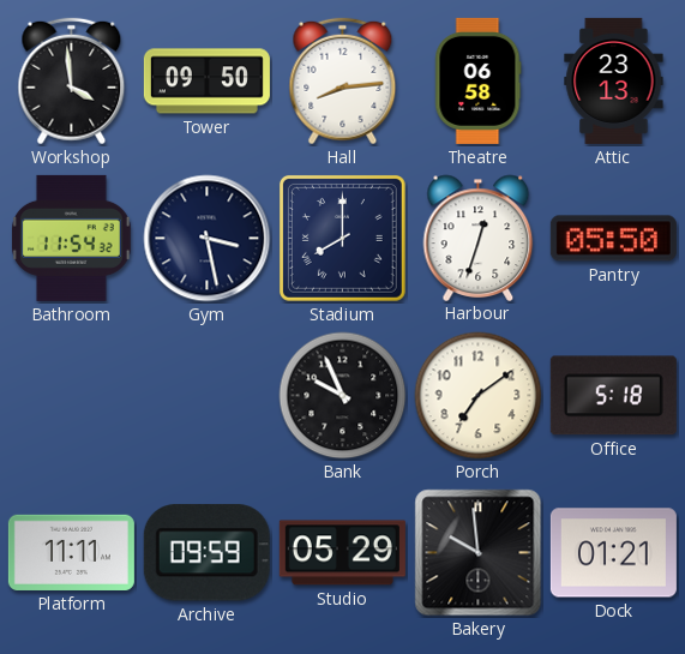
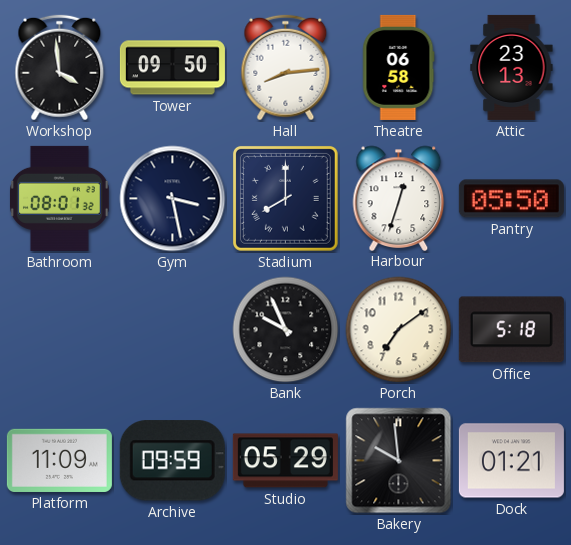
Bathroom: 11:54 -> 08:01
Platform: 11:11 -> 11:09
